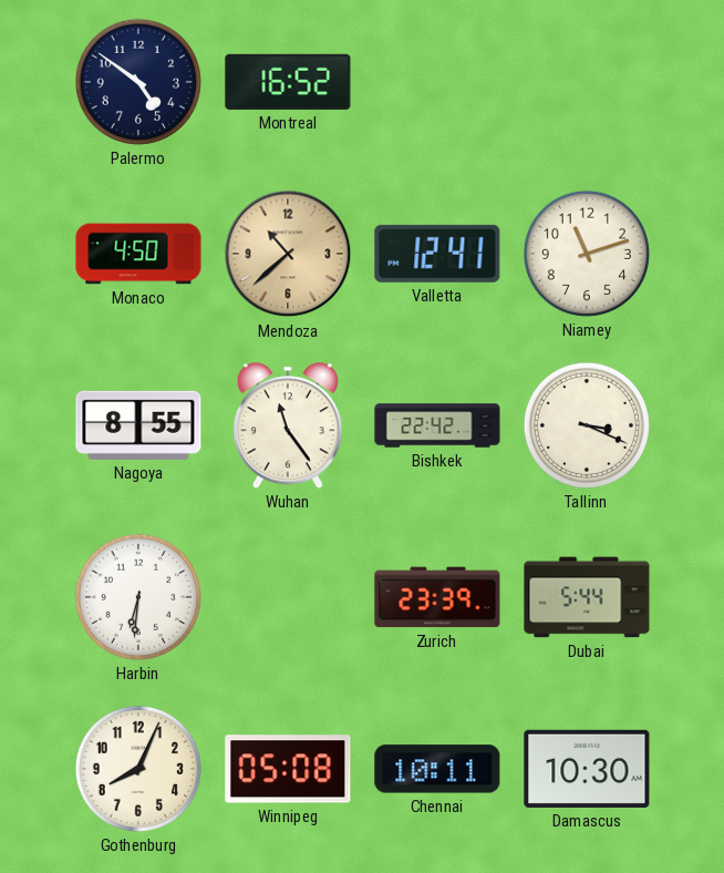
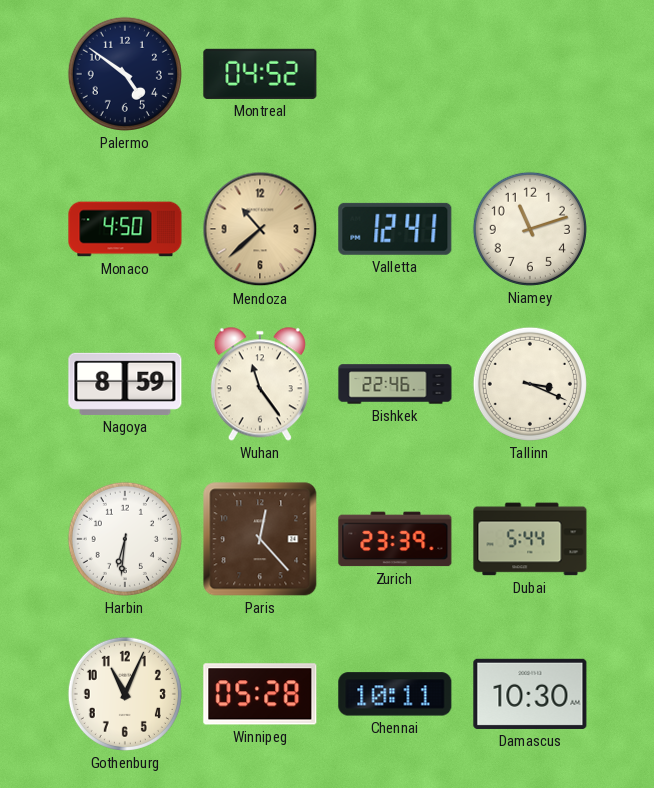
Montreal: 16:52 -> 04:52
Nagoya: 8:55 -> 8:59
Bishkek: 22:42 -> 22:46
Paris: none -> 12:23
Gothenburg: 8:04 -> 11:04
Winnipeg: 05:08 -> 05:28
